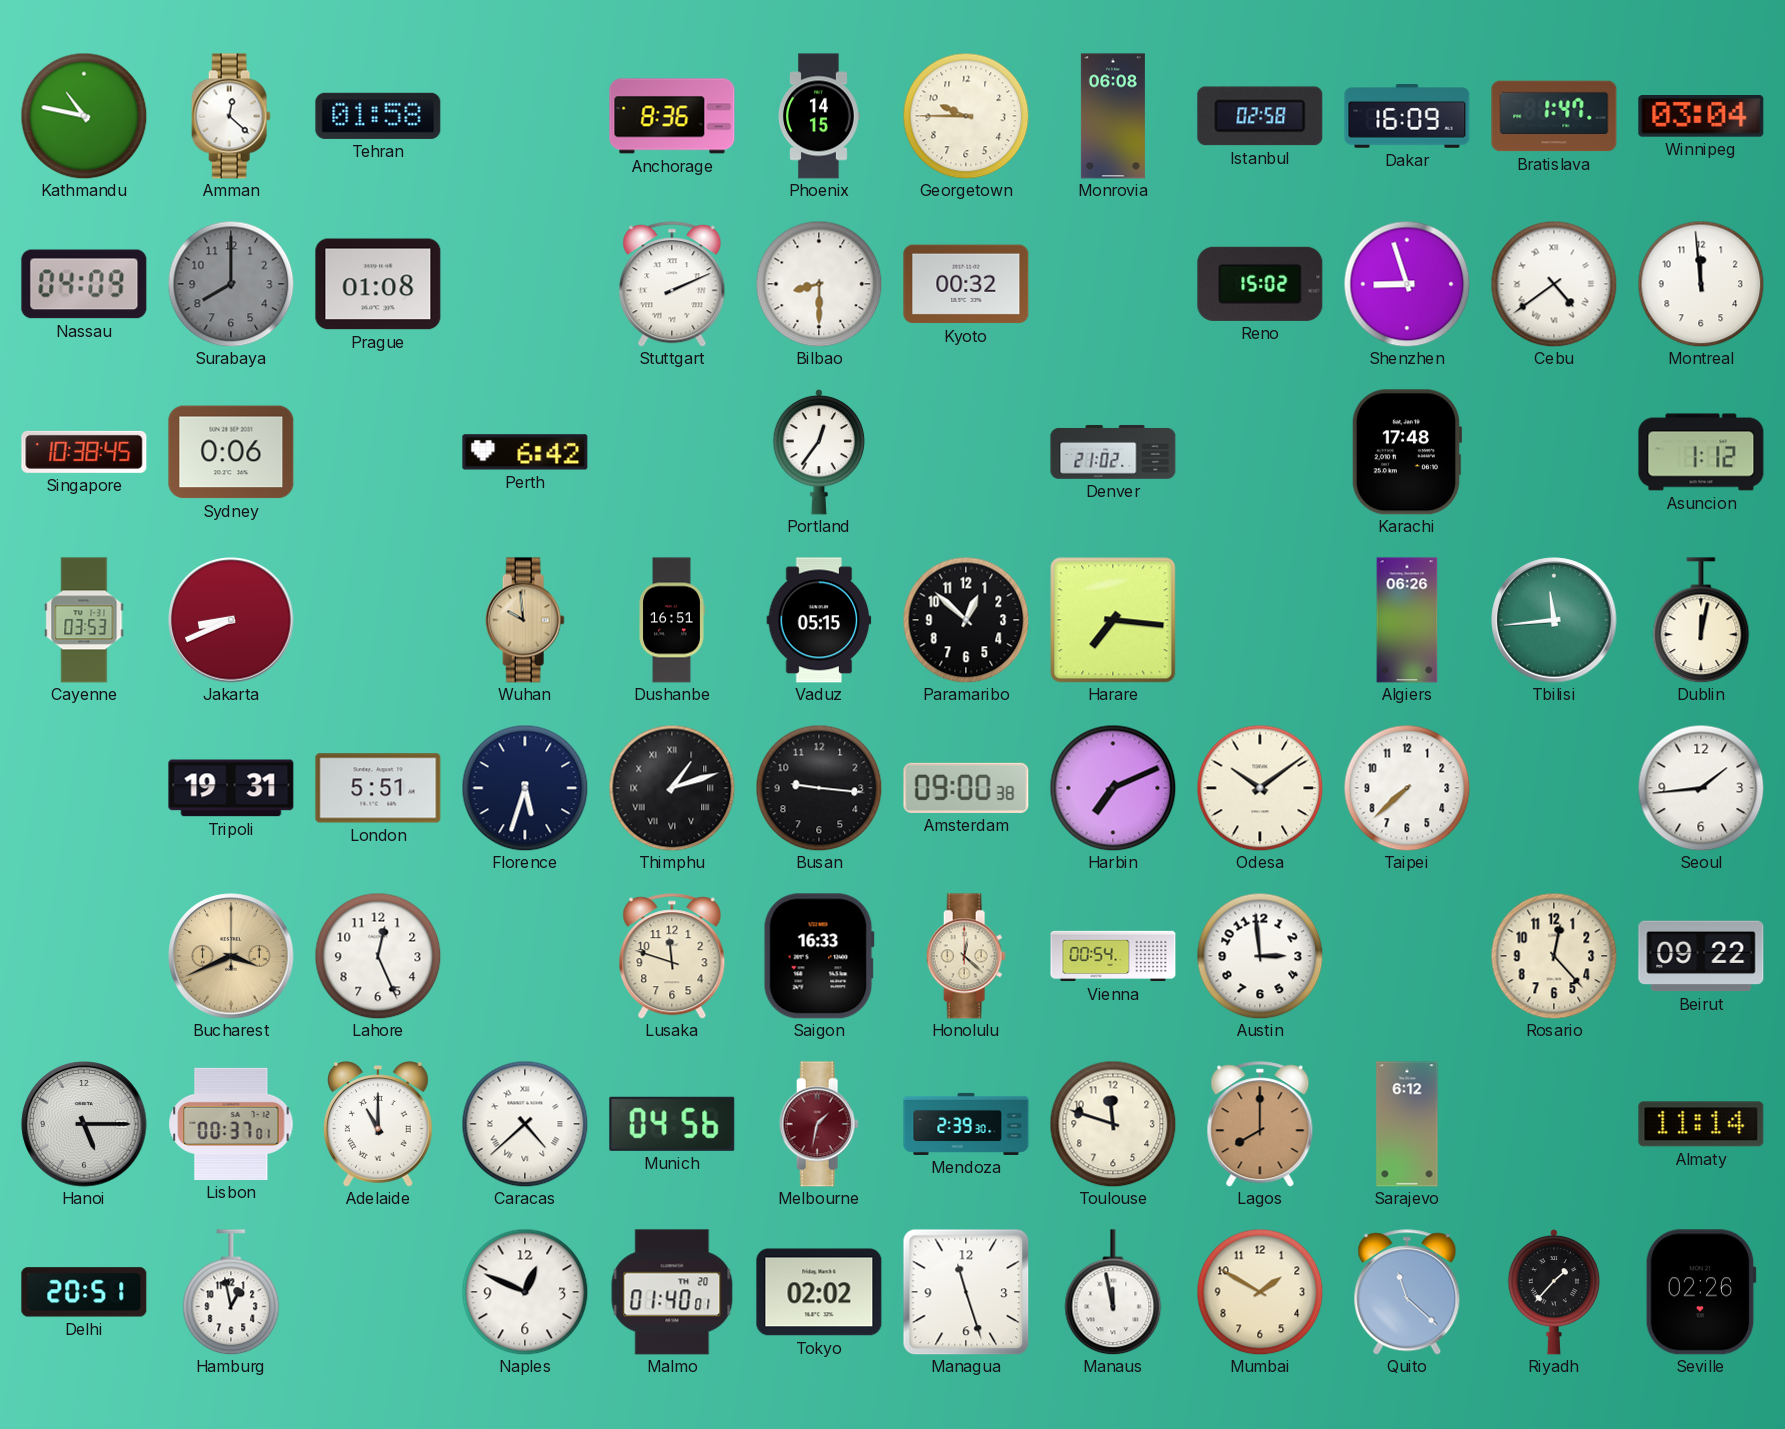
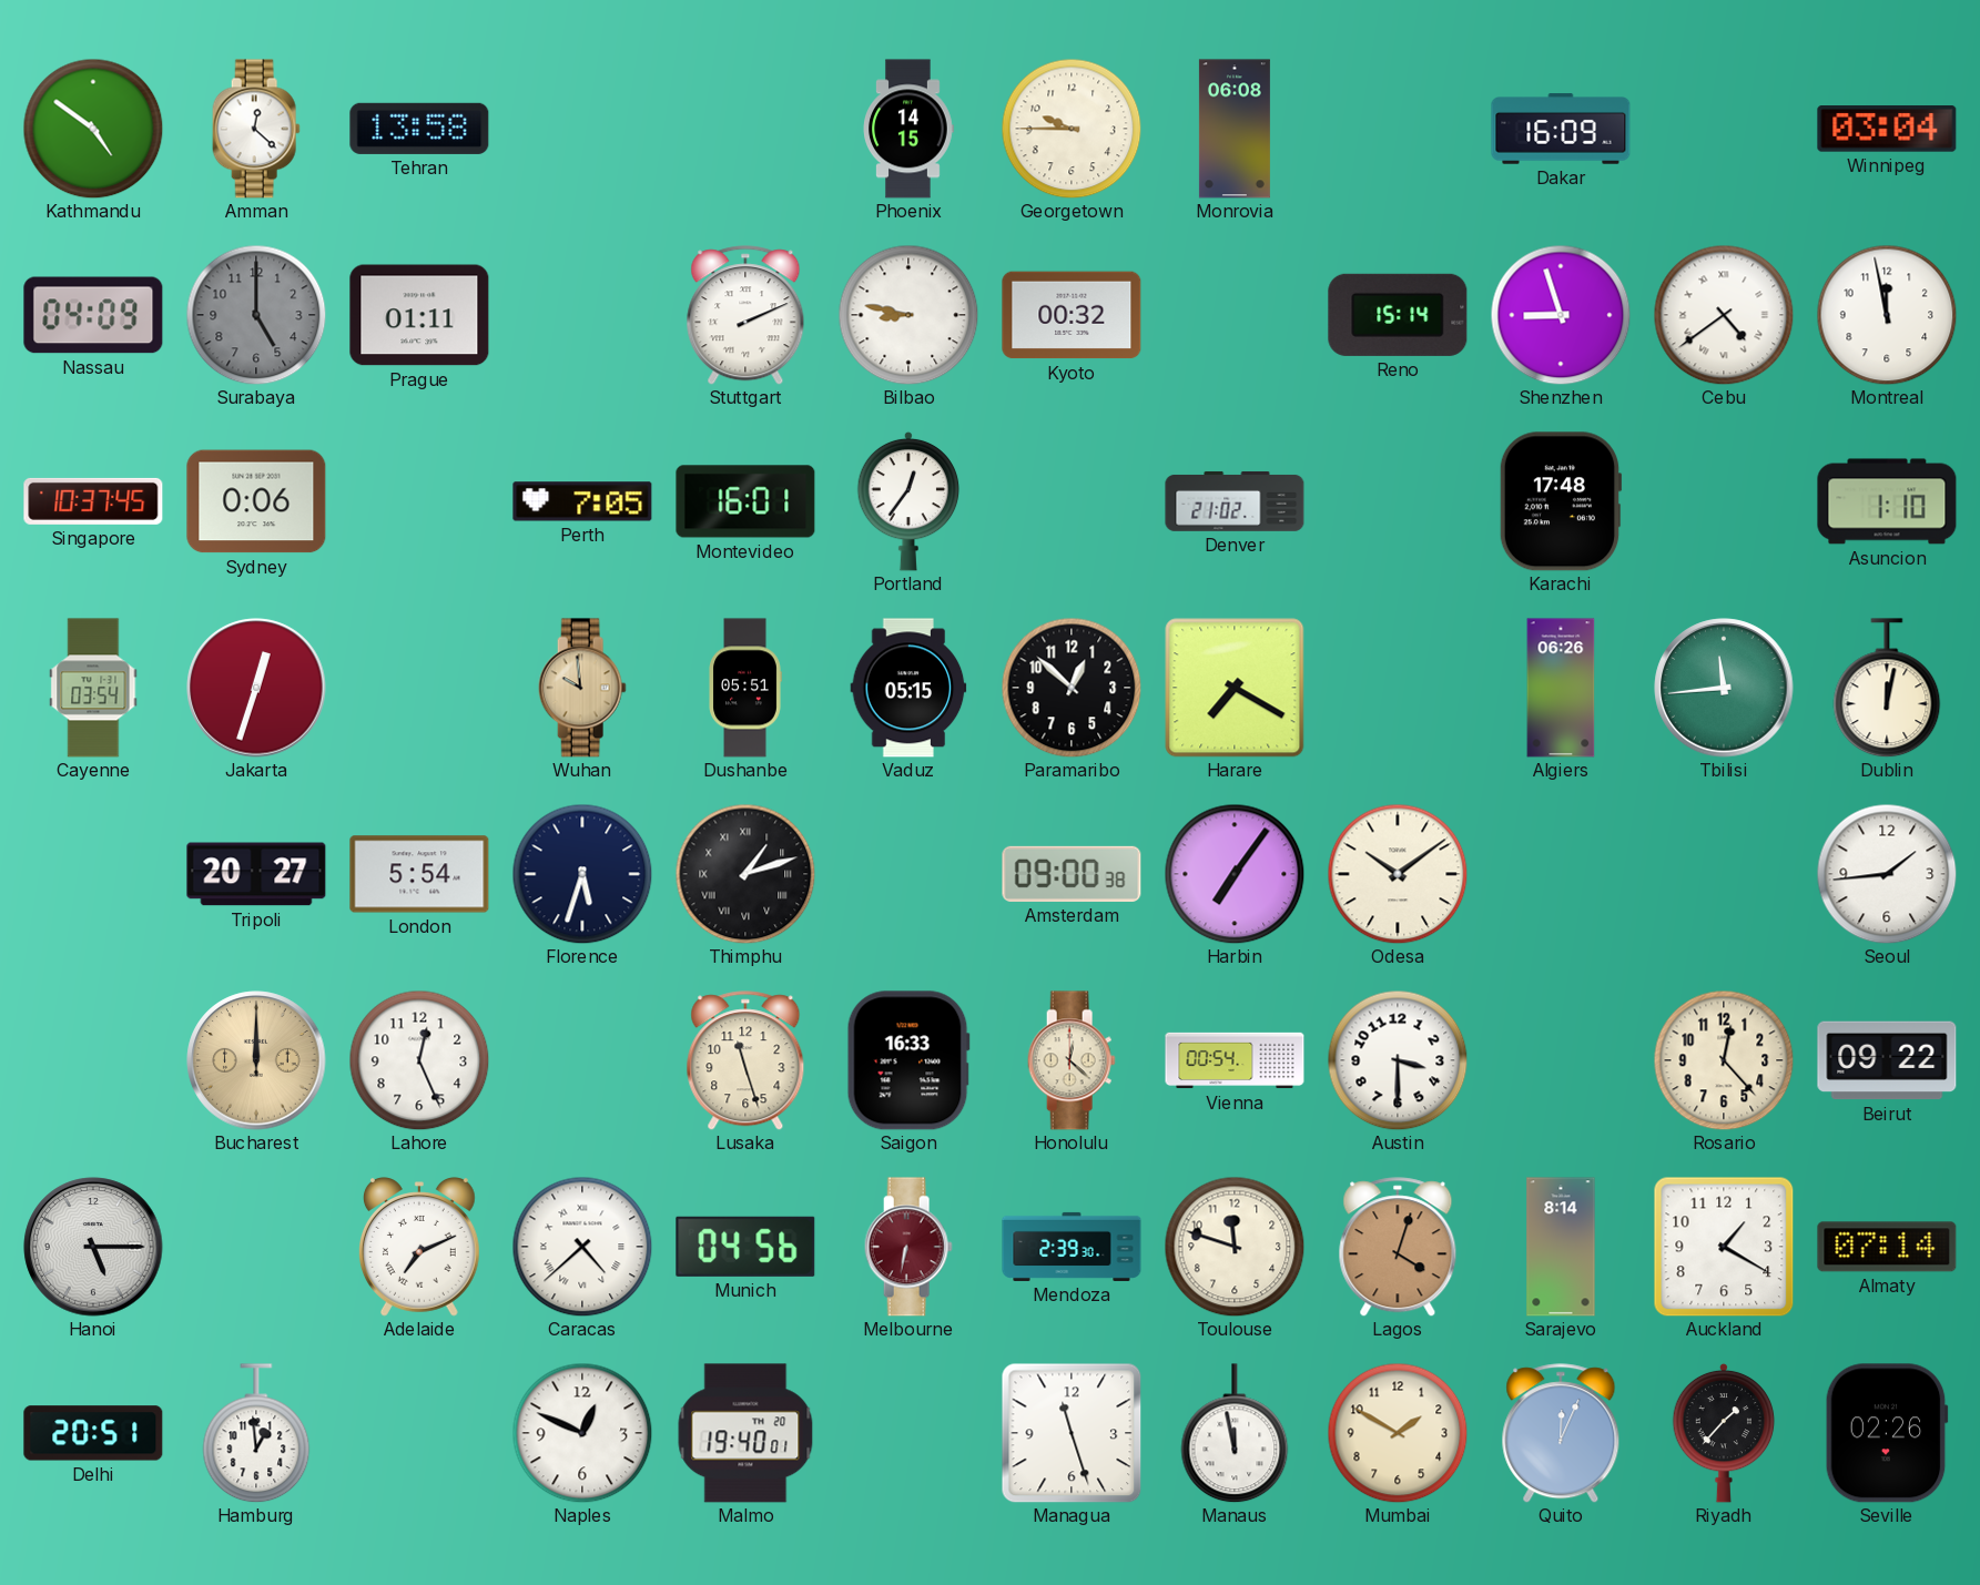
Kathmandu: 10:47 -> 4:51
Tehran: 01:58 -> 13:58
Anchorage: 8:36 -> none
Istanbul: 02:58 -> none
Bratislava: 1:47 -> none
Surabaya: 8:00 -> 5:00
Prague: 01:08 -> 01:11
Bilbao: 8:30 -> 8:47
Reno: 15:02 -> 15:14
Montreal: 11:59 -> 11:58
Singapore: 10:38 -> 10:37
Perth: 6:42 -> 7:05
Montevideo: none -> 16:01
Asuncion: 1:12 -> 1:10
Cayenne: 03:53 -> 03:54
Jakarta: 8:41 -> 12:33
Dushanbe: 16:51 -> 05:51
Harare: 7:16 -> 7:20
Tripoli: 19:31 -> 20:27
London: 5:51 -> 5:54
Busan: 9:16 -> none
Harbin: 7:11 -> 7:06
Taipei: 7:38 -> none
Bucharest: 3:41 -> 12:00
Lusaka: 11:48 -> 11:27
Austin: 2:59 -> 3:30
Lisbon: 00:37 -> none
Adelaide: 11:00 -> 7:11
Melbourne: 1:32 -> 6:32
Lagos: 8:00 -> 4:03
Sarajevo: 6:12 -> 8:14
Auckland: none -> 1:20
Almaty: 11:14 -> 07:14
Hamburg: 12:58 -> 12:59
Malmo: 01:40 -> 19:40
Tokyo: 02:02 -> none
Quito: 11:22 -> 12:04
